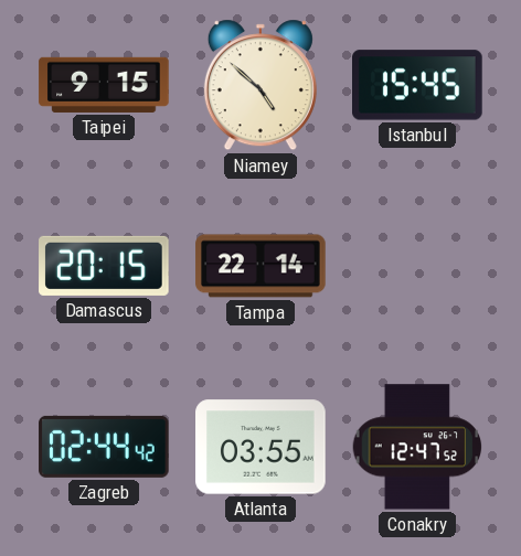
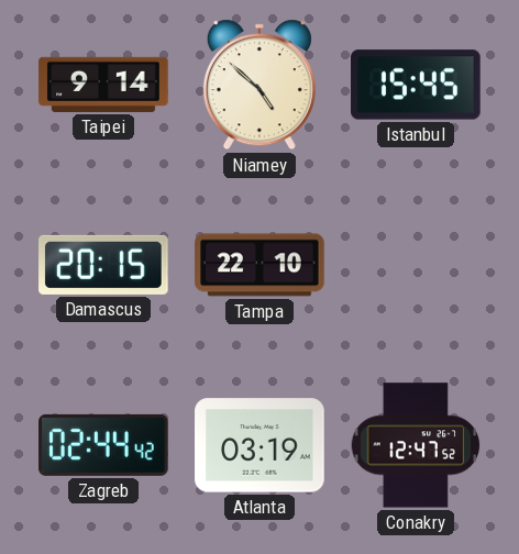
Taipei: 9:15 -> 9:14
Tampa: 22:14 -> 22:10
Atlanta: 03:55 -> 03:19
